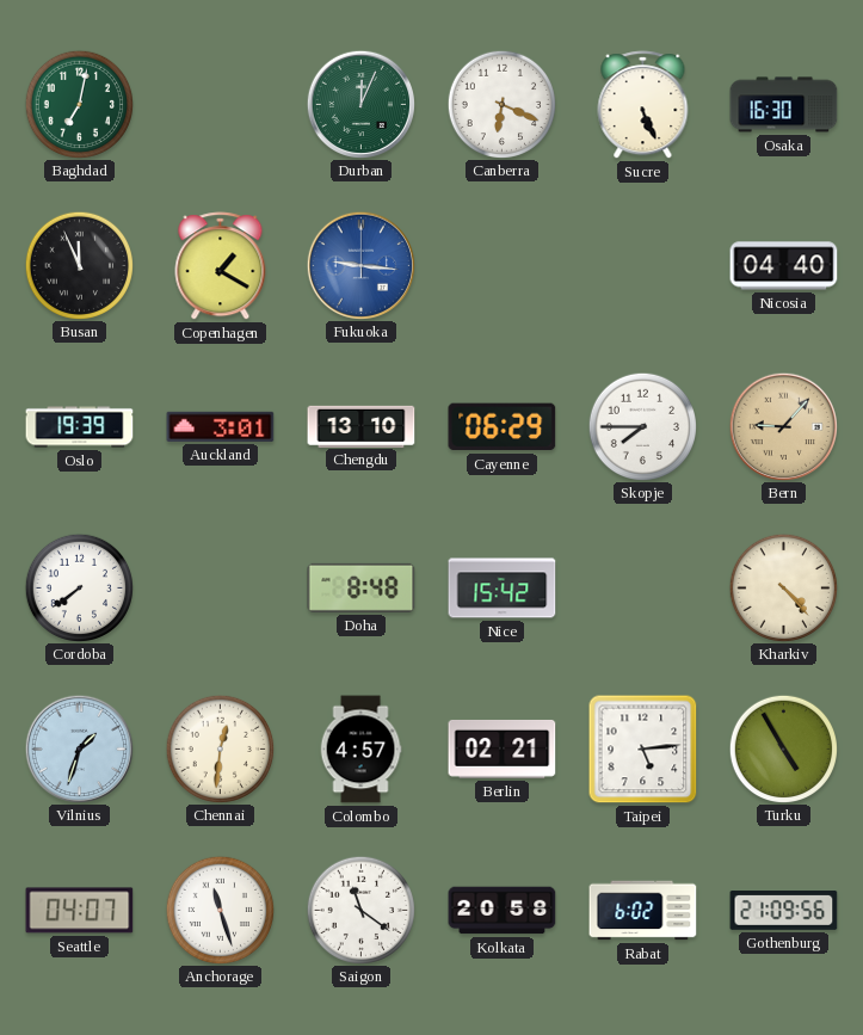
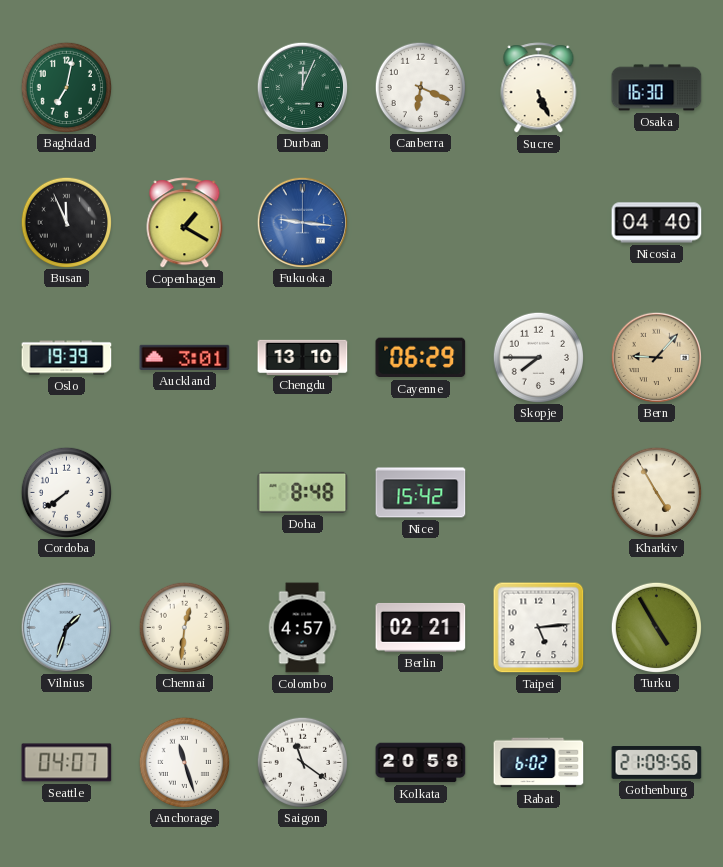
Kharkiv: 4:23 -> 4:55
